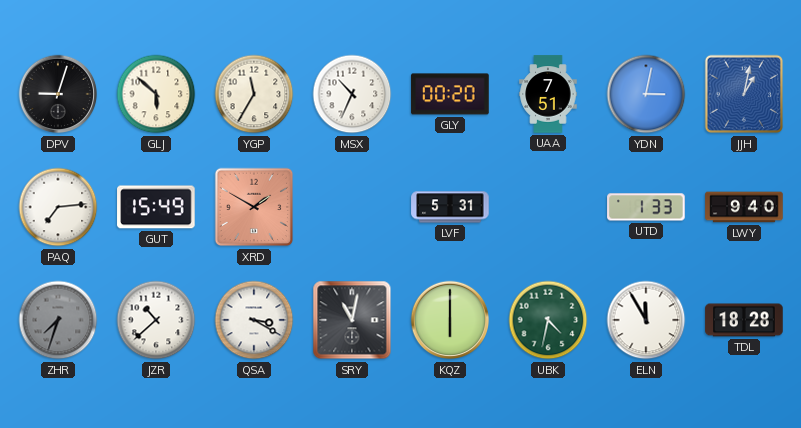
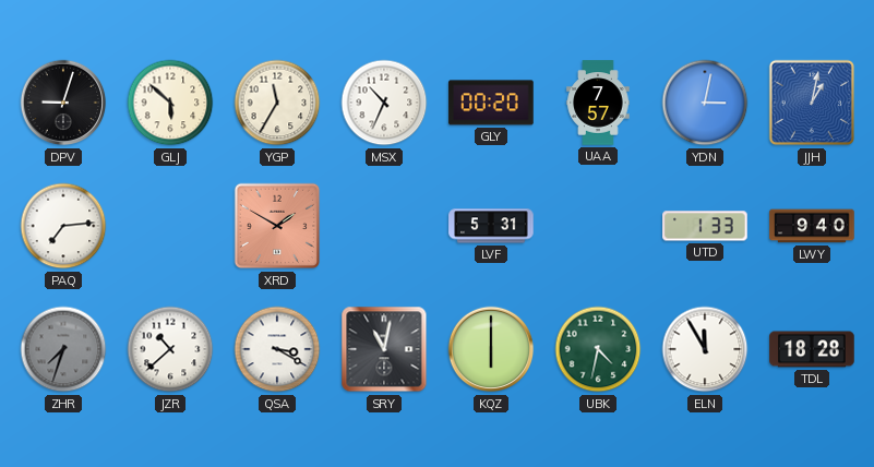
UAA: 7:51 -> 7:57
GUT: 15:49 -> none
